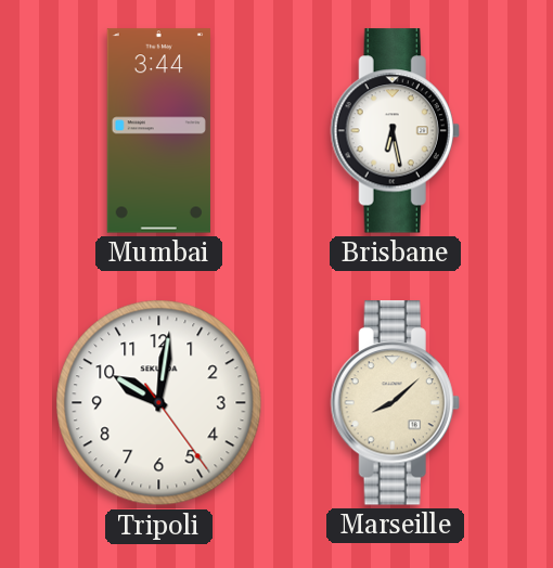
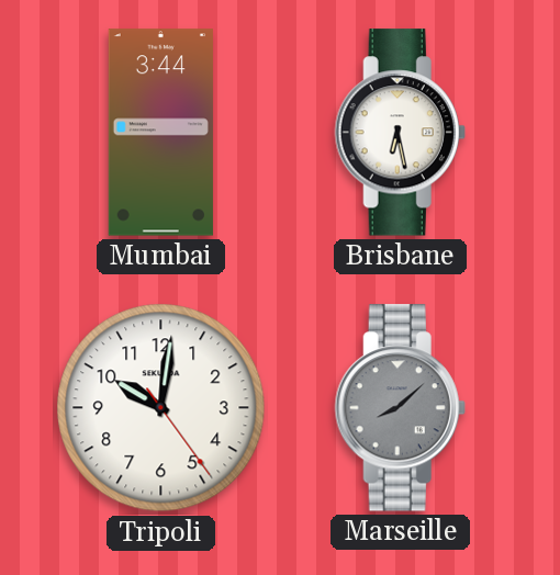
Marseille dial: cream -> grey
